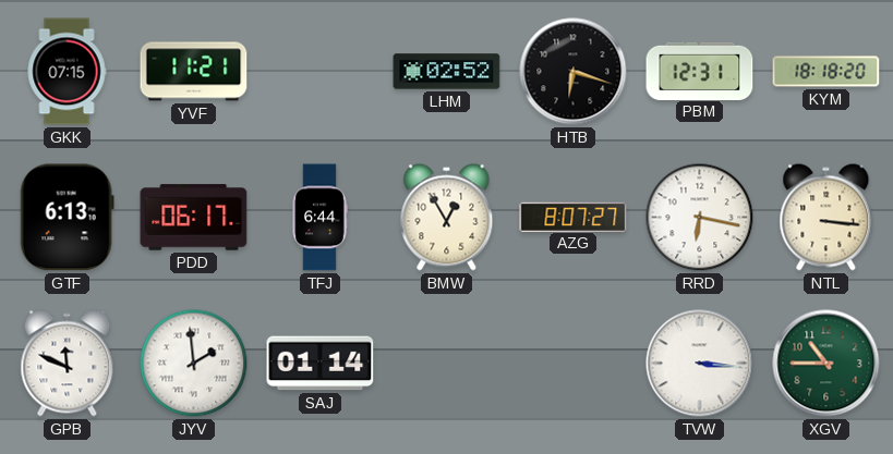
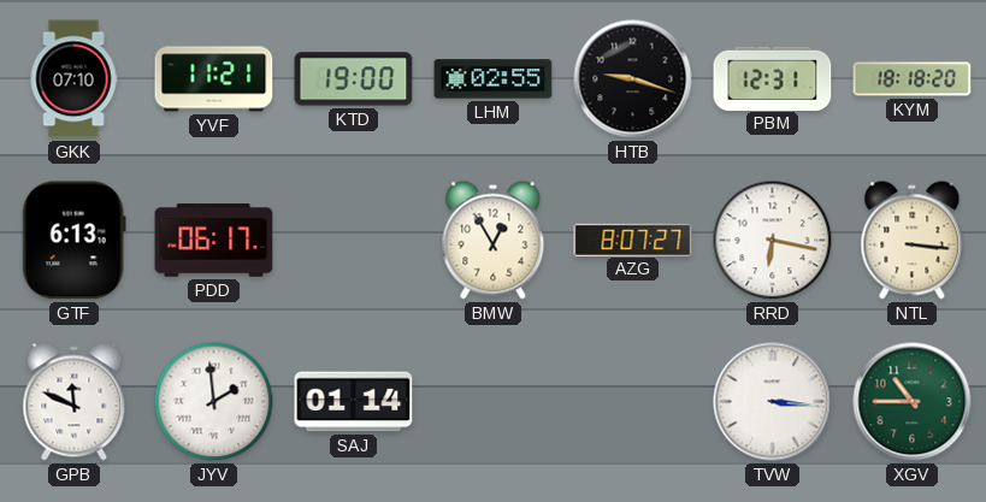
GKK: 07:15 -> 07:10
KTD: none -> 19:00
LHM: 02:52 -> 02:55
HTB: 6:18 -> 9:18
TFJ: 6:44 -> none
